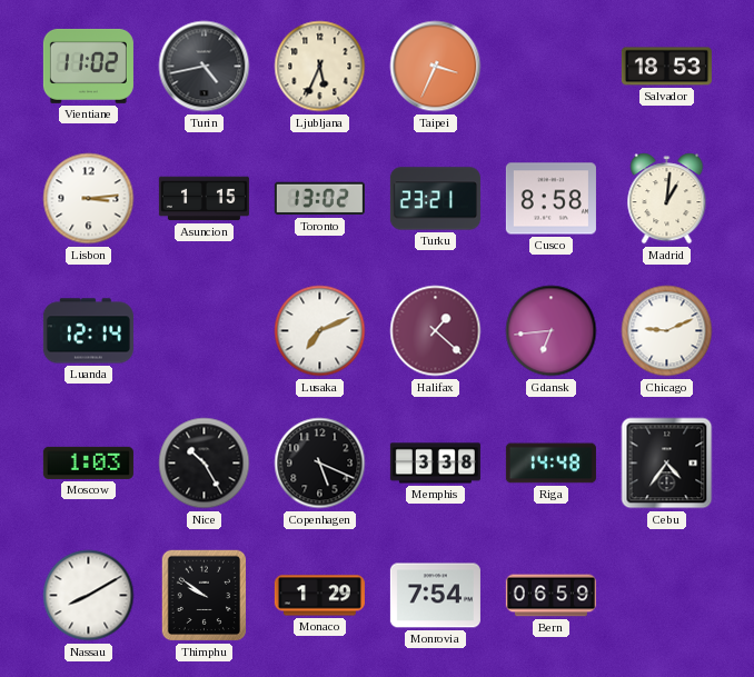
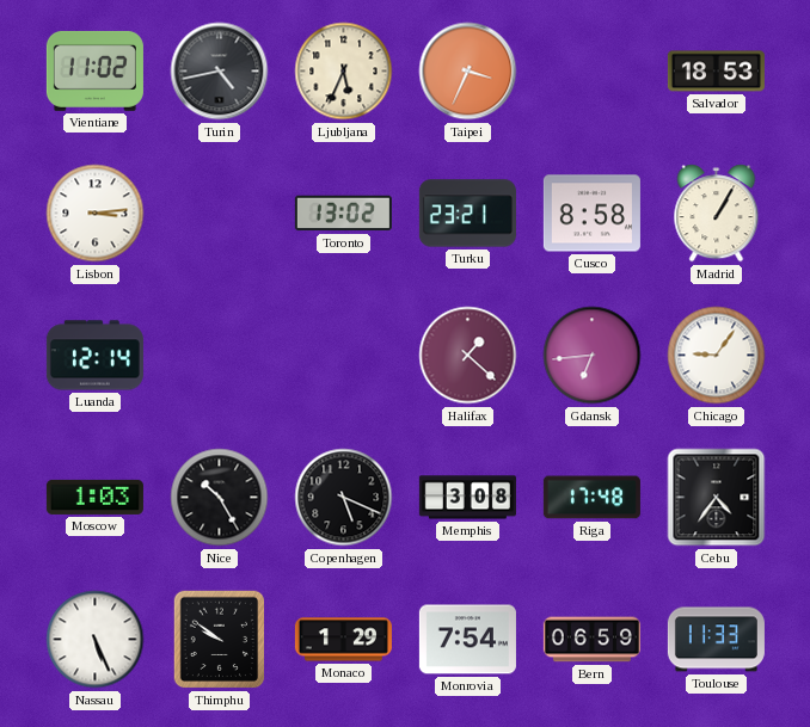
Asuncion: 1:15 -> none
Madrid: 1:01 -> 1:05
Lusaka: 7:11 -> none
Chicago: 9:11 -> 9:06
Memphis: 3:38 -> 3:08
Riga: 14:48 -> 17:48
Nassau: 8:10 -> 5:26
Toulouse: none -> 11:33
